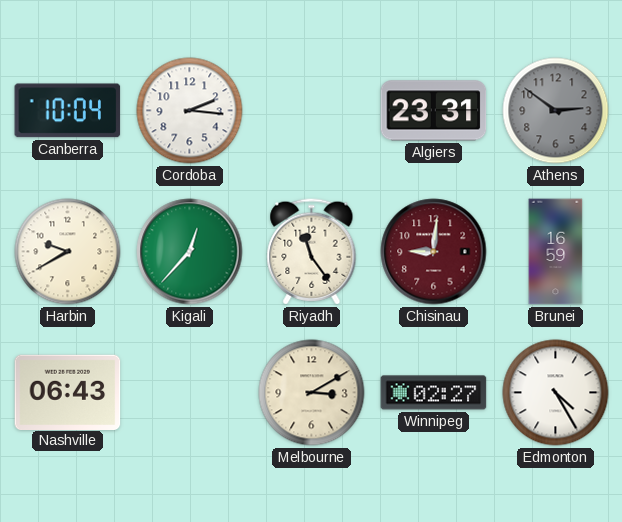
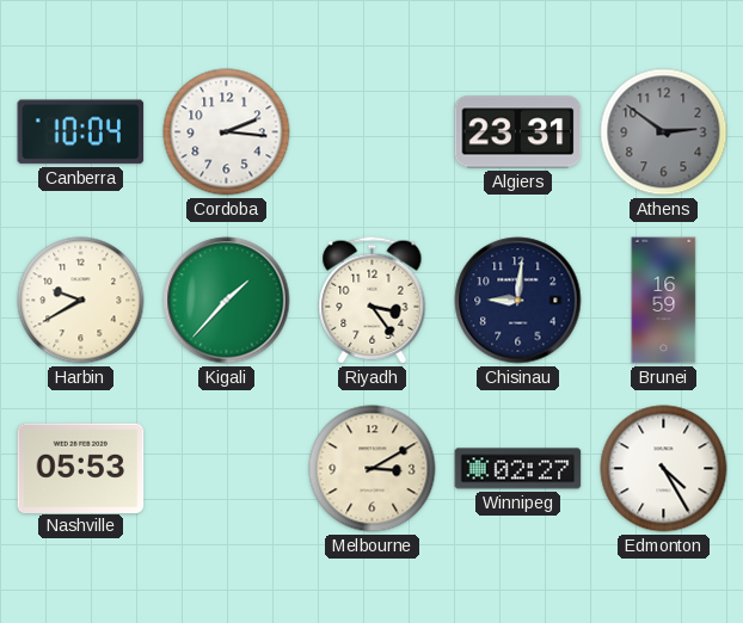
Kigali: 12:37 -> 1:37
Riyadh: 11:24 -> 3:24
Chisinau dial: burgundy -> navy
Nashville: 06:43 -> 05:53
